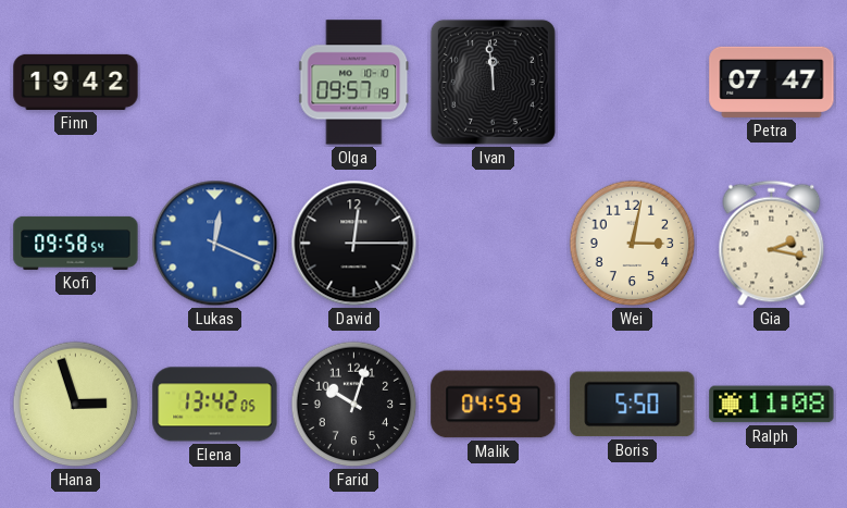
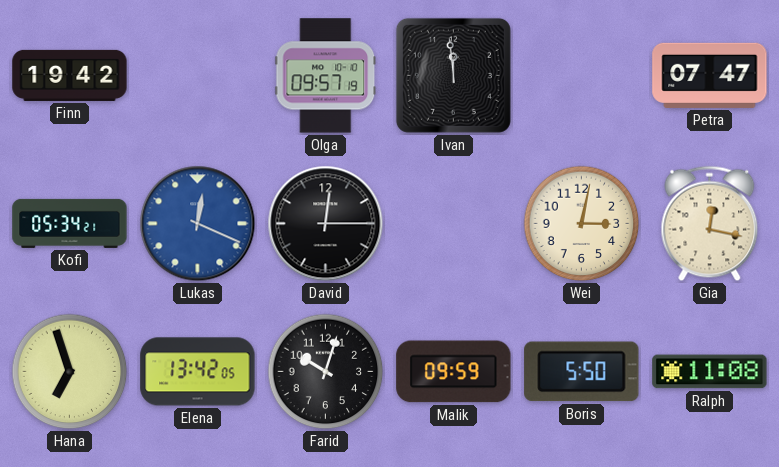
Kofi: 09:58 -> 05:34
Gia: 2:17 -> 12:17
Hana: 2:57 -> 6:57
Malik: 04:59 -> 09:59
